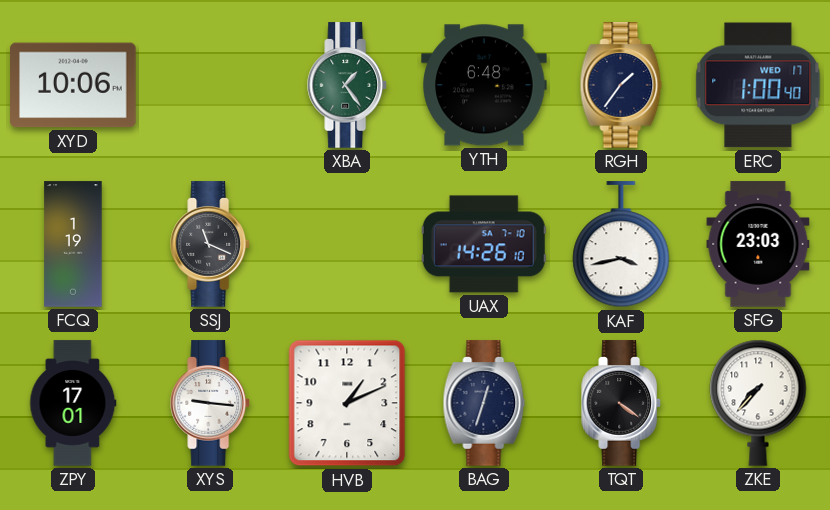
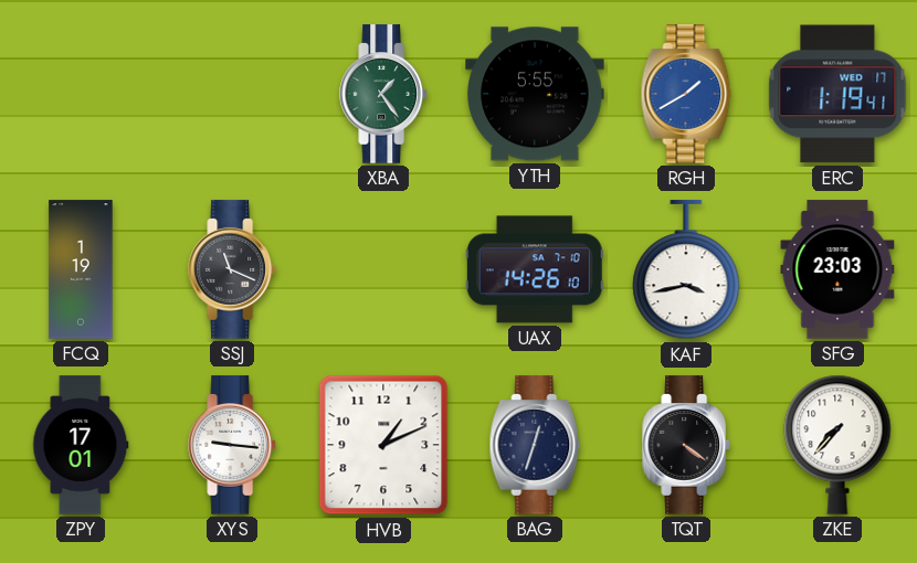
XYD: 10:06 -> none
YTH: 6:48 -> 5:55
RGH: 1:36 -> 1:40
RGH dial: navy -> blue
ERC: 1:00 -> 1:19
